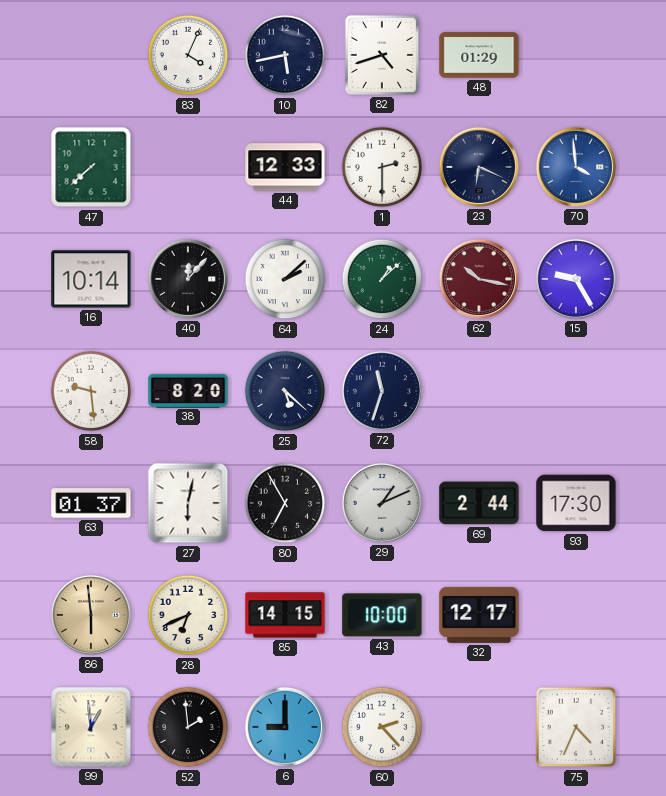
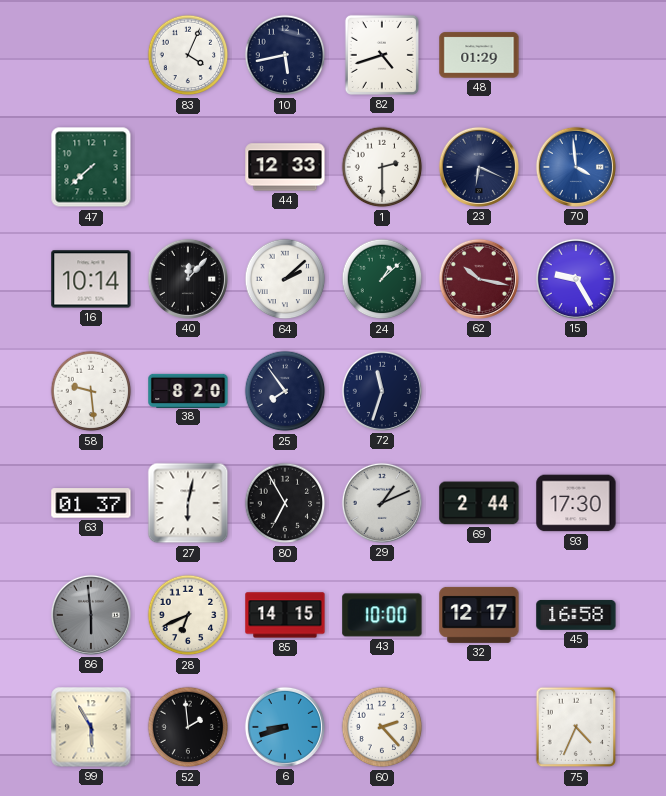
25: 5:22 -> 7:54
86 dial: champagne -> grey
45: none -> 16:58
99: 12:59 -> 5:55
6: 9:00 -> 8:42
